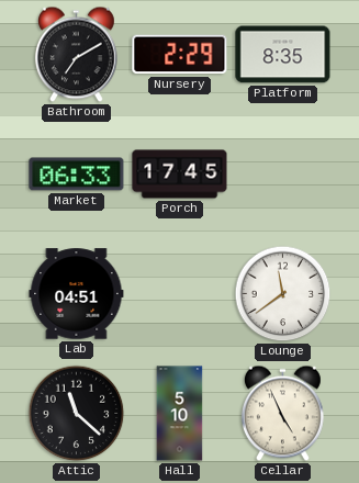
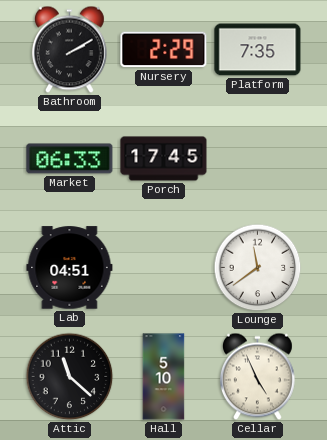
Bathroom: 7:10 -> 2:10
Platform: 8:35 -> 7:35
